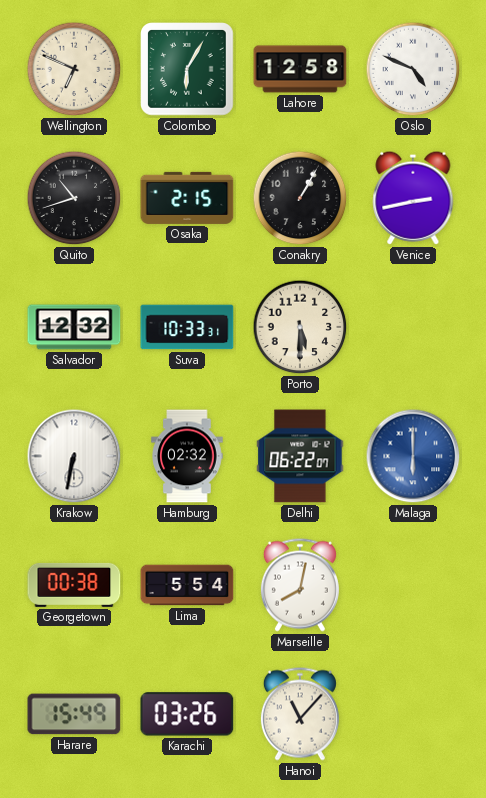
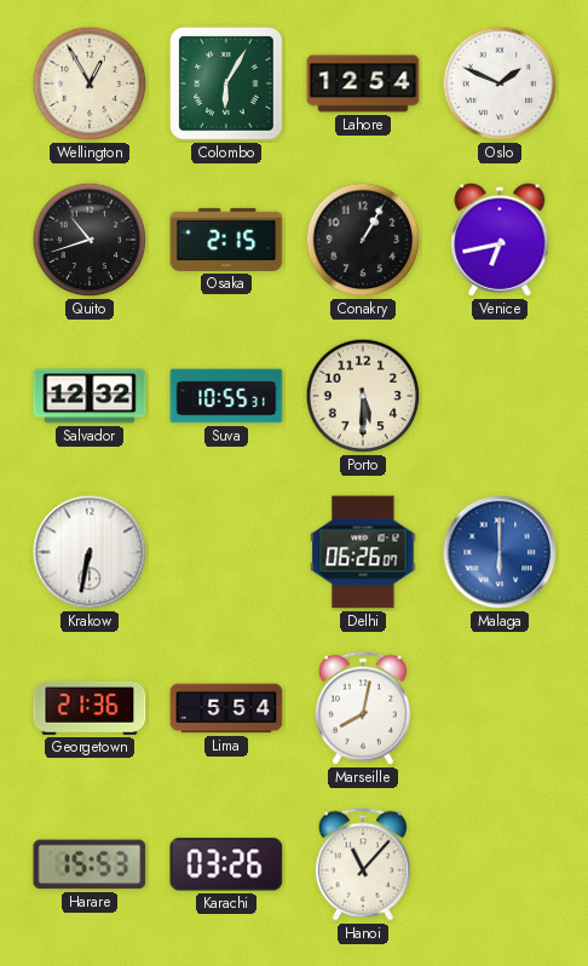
Wellington: 6:49 -> 12:55
Lahore: 12:58 -> 12:54
Oslo: 4:49 -> 1:49
Venice: 2:43 -> 6:43
Suva: 10:33 -> 10:55
Hamburg: 02:32 -> none
Delhi: 06:22 -> 06:26
Georgetown: 00:38 -> 21:36
Harare: 15:49 -> 15:53
